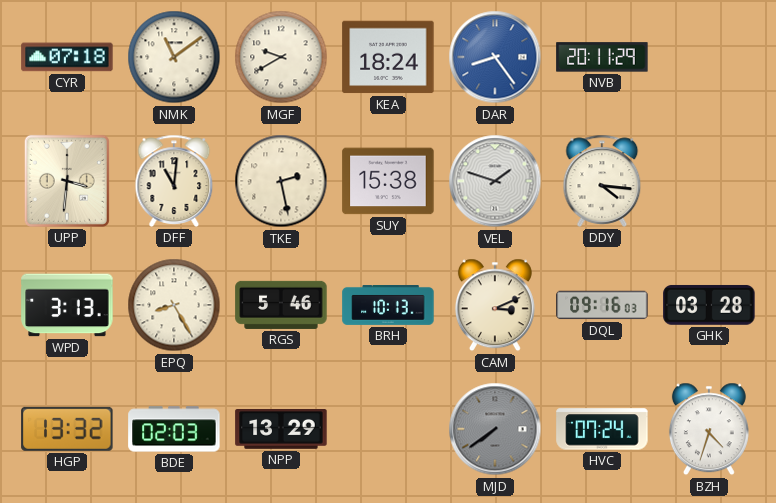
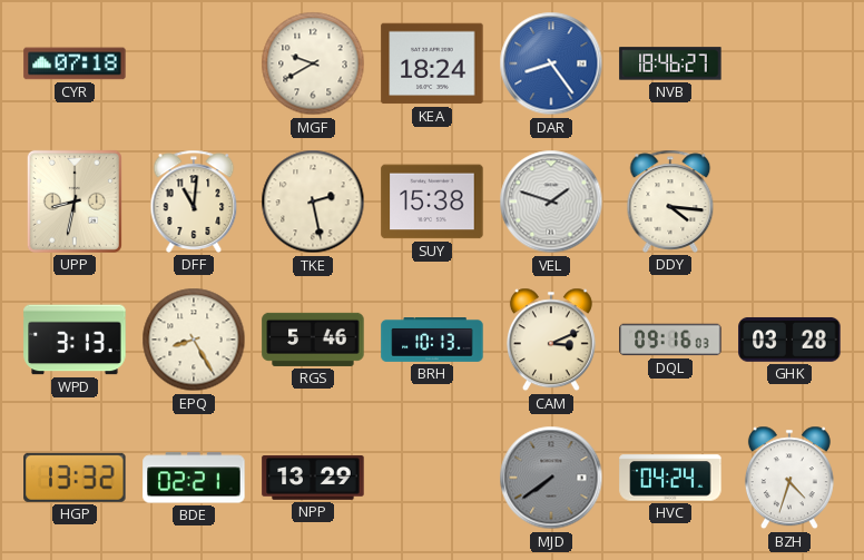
NMK: 11:09 -> none
NVB: 20:11 -> 18:46
UPP: 3:31 -> 8:32
BDE: 02:03 -> 02:21
HVC: 07:24 -> 04:24
